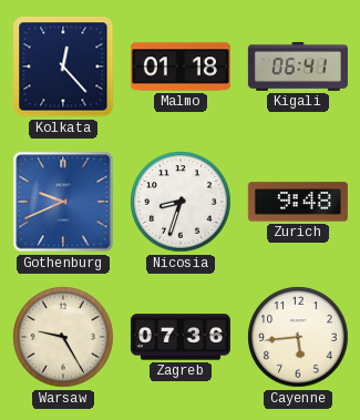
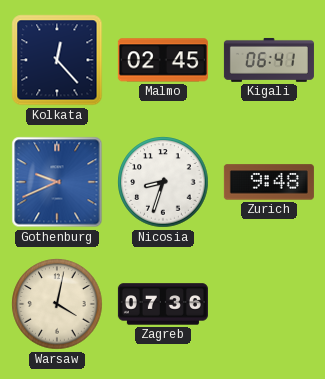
Malmo: 01:18 -> 02:45
Warsaw: 9:25 -> 4:02
Cayenne: 5:44 -> none
